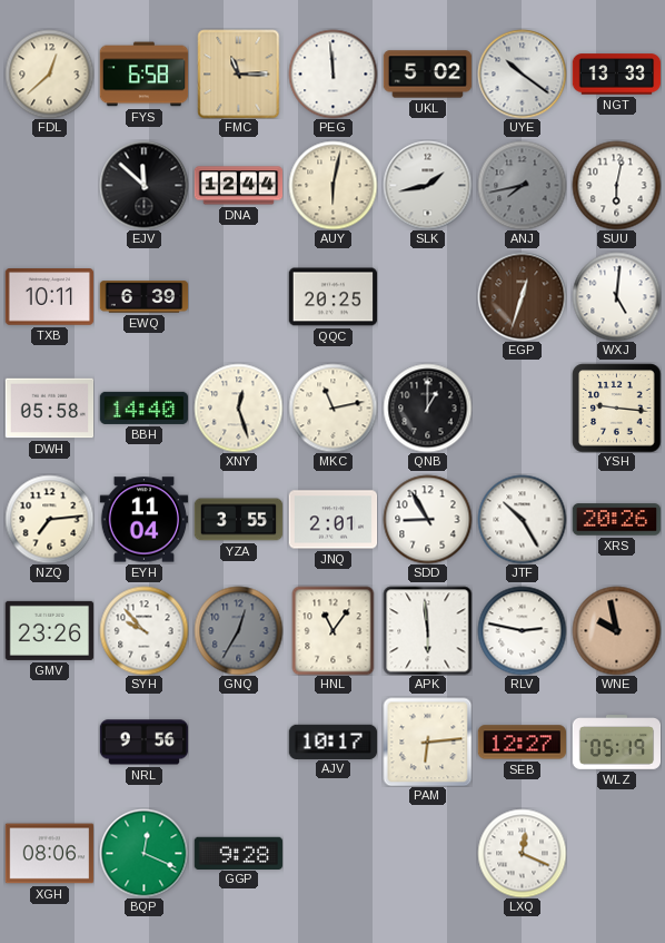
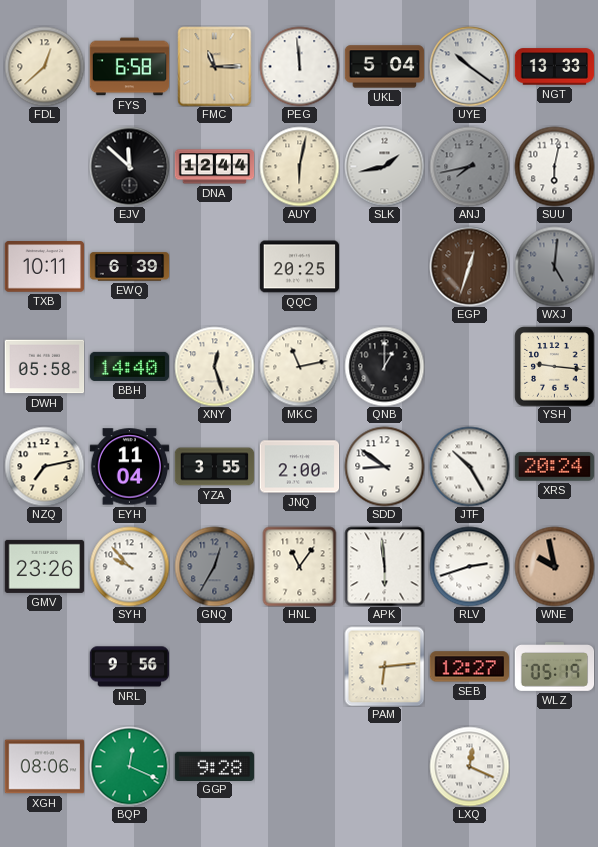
UKL: 5:02 -> 5:04
WXJ dial: white -> grey
NZQ: 7:14 -> 7:13
JNQ: 2:01 -> 2:00
SDD: 8:55 -> 8:51
XRS: 20:26 -> 20:24
RLV: 2:47 -> 2:42
AJV: 10:17 -> none
